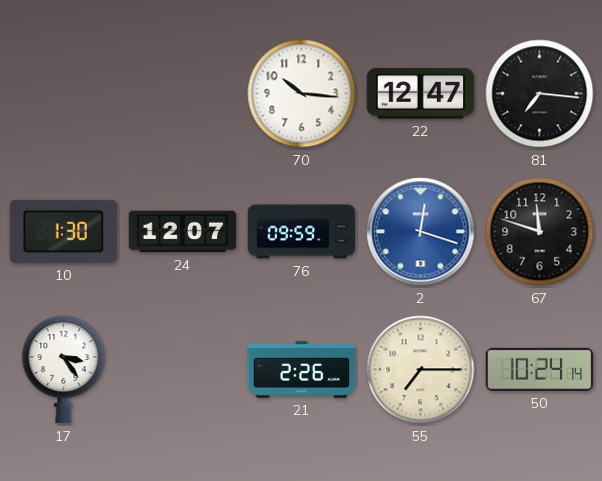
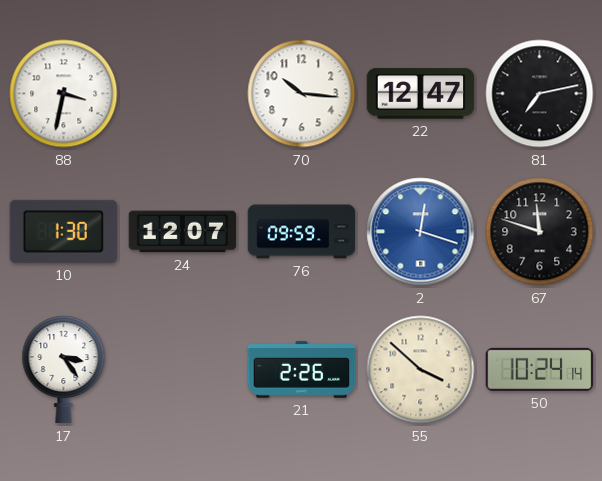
88: none -> 3:32
81: 7:16 -> 7:13
55: 7:15 -> 3:52
